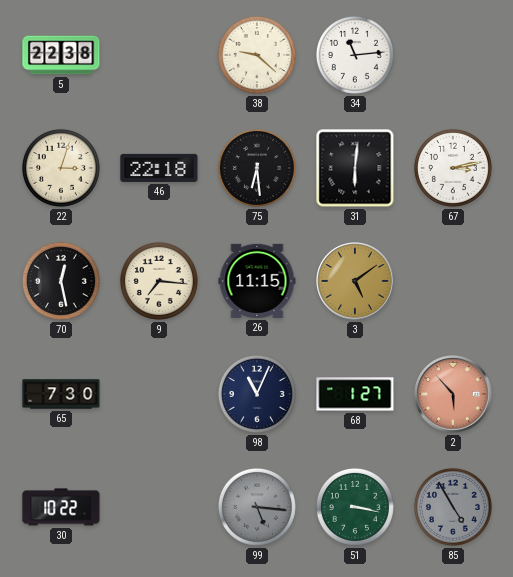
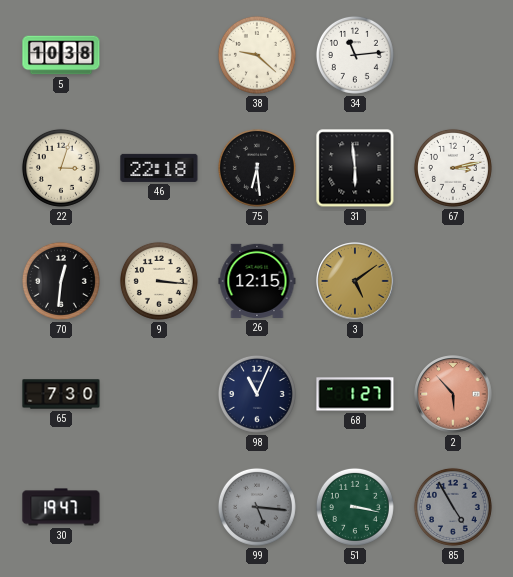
5: 22:38 -> 10:38
31: 6:01 -> 5:59
70: 12:28 -> 12:31
9: 7:16 -> 3:16
26: 11:15 -> 12:15
30: 10:22 -> 19:47
